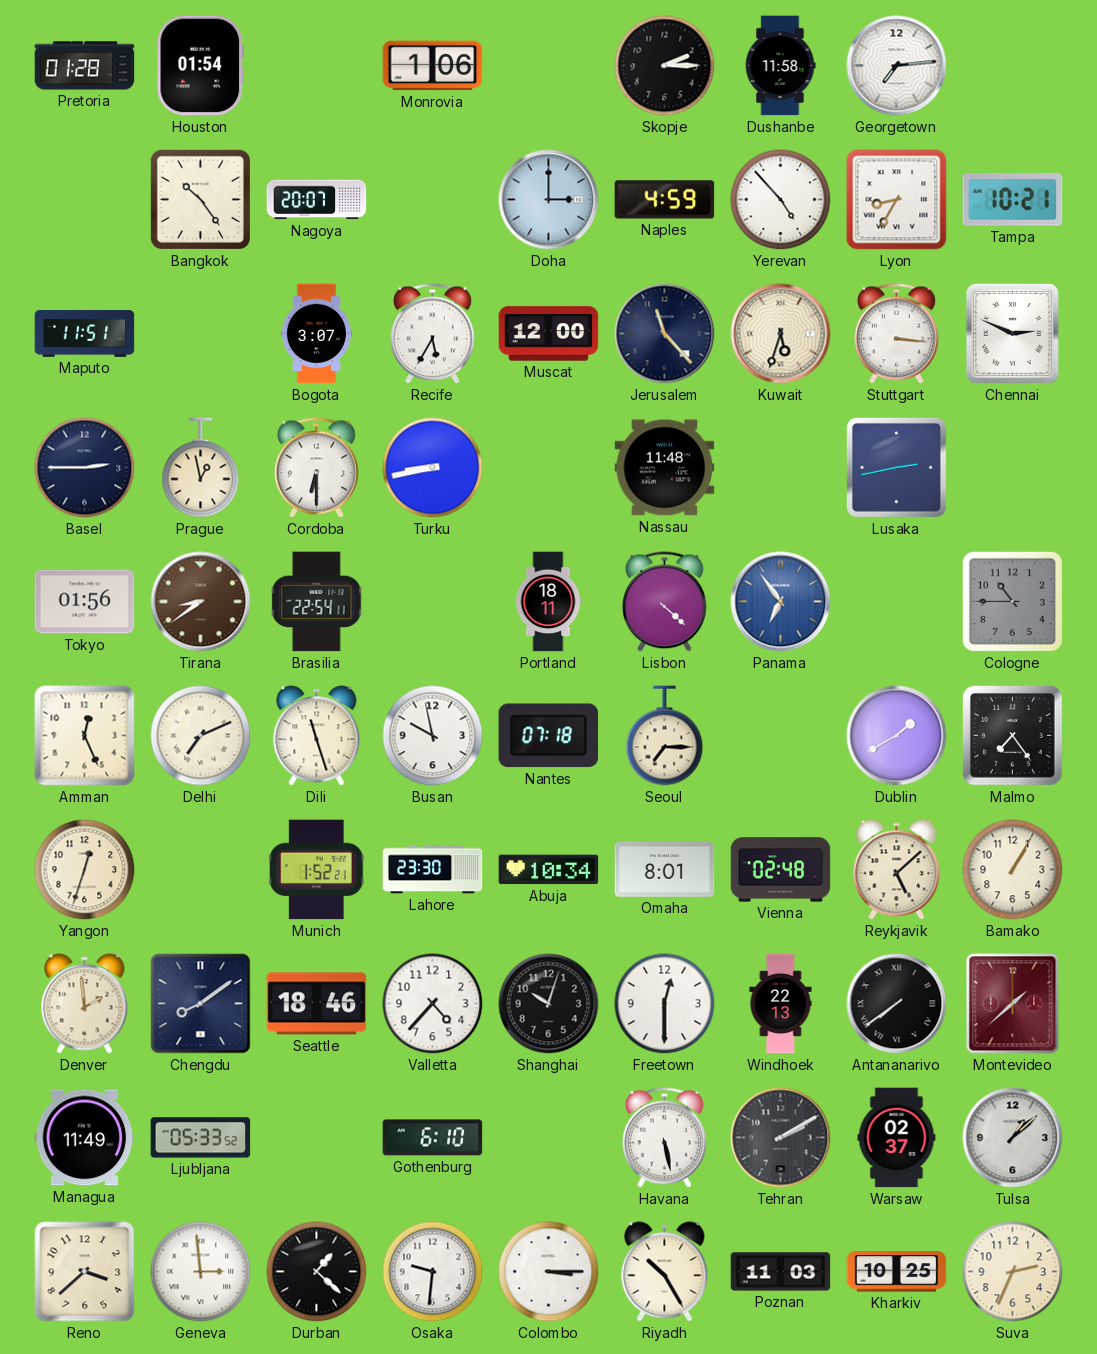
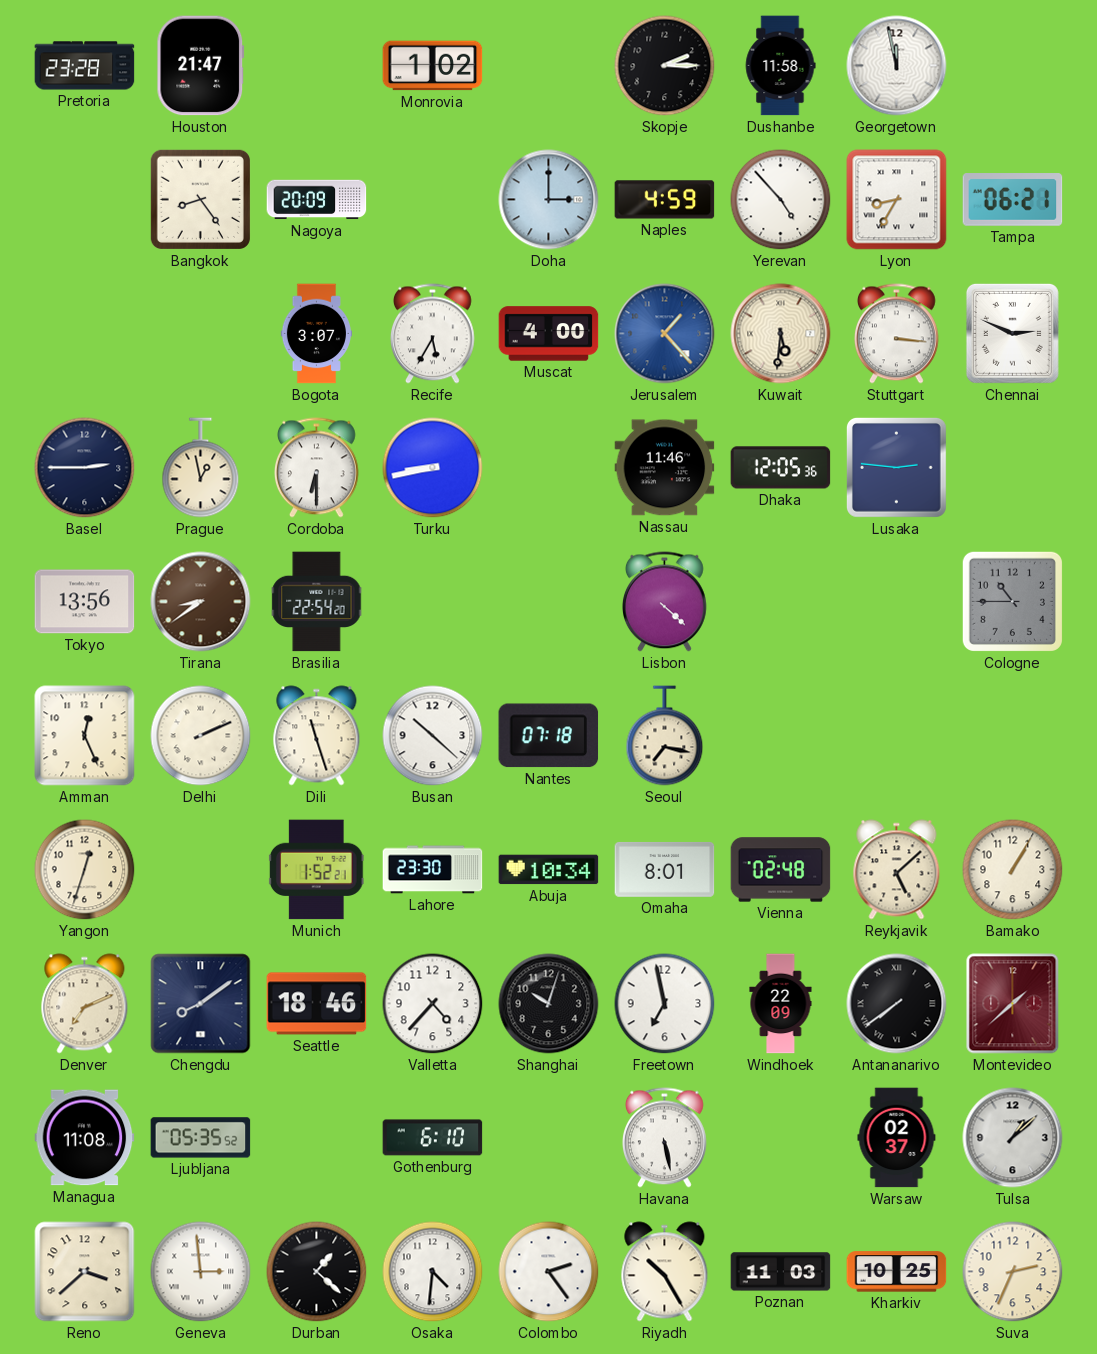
Pretoria: 01:28 -> 23:28
Houston: 01:54 -> 21:47
Monrovia: 1:06 -> 1:02
Georgetown: 7:14 -> 11:58
Bangkok: 10:24 -> 8:24
Nagoya: 20:07 -> 20:09
Tampa: 10:21 -> 06:21
Maputo: 11:51 -> none
Muscat: 12:00 -> 4:00
Jerusalem: 11:23 -> 1:23
Jerusalem dial: navy -> blue
Kuwait: 5:33 -> 5:31
Nassau: 11:48 -> 11:46
Dhaka: none -> 12:05
Lusaka: 2:43 -> 2:46
Tokyo: 01:56 -> 13:56
Brasilia: 22:54:11 -> 22:54:20
Portland: 18:11 -> none
Panama: 6:54 -> none
Delhi: 7:11 -> 2:11
Busan: 9:58 -> 10:22
Seoul: 7:15 -> 7:17
Dublin: 1:40 -> none
Malmo: 7:24 -> none
Denver: 1:59 -> 7:11
Freetown: 12:30 -> 6:58
Windhoek: 22:13 -> 22:09
Managua: 11:49 -> 11:08
Ljubljana: 05:33 -> 05:35
Tehran: 2:10 -> none
Osaka: 9:31 -> 4:31
Colombo: 3:15 -> 2:24
